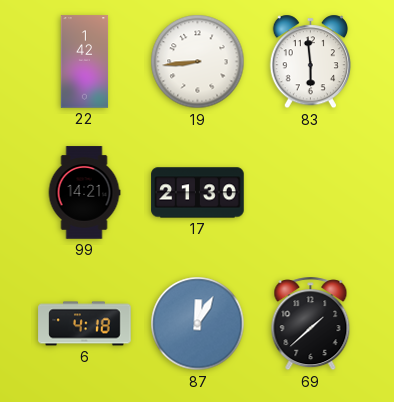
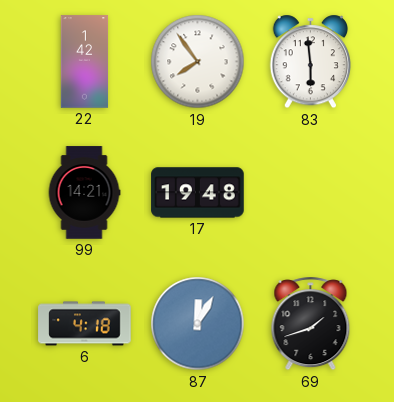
19: 8:44 -> 7:54
17: 21:30 -> 19:48
69: 1:38 -> 1:42
